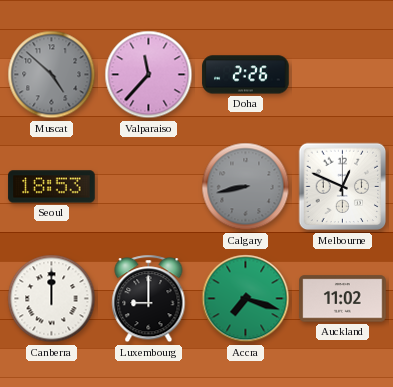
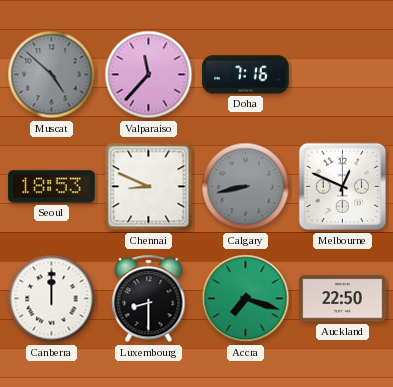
Doha: 2:26 -> 7:16
Chennai: none -> 8:49
Luxembourg: 9:00 -> 8:30
Auckland: 11:02 -> 22:50
